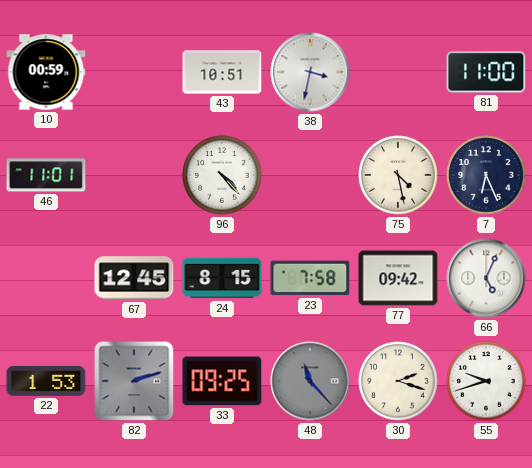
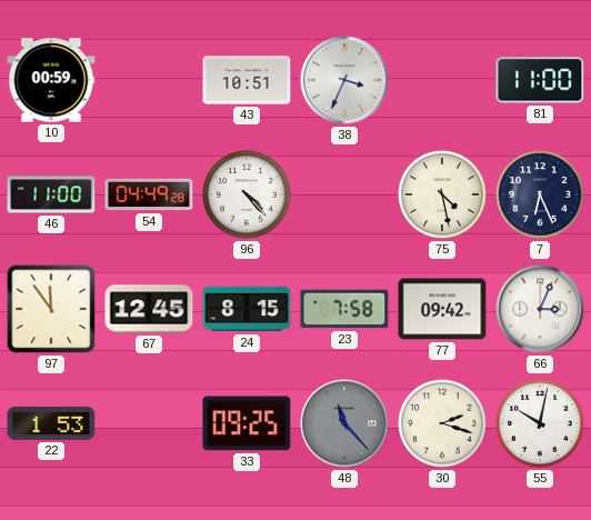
38: 3:32 -> 3:34
46: 11:01 -> 11:00
54: none -> 04:49
97: none -> 11:54
66: 5:04 -> 3:04
82: 2:12 -> none
55: 9:42 -> 10:02
